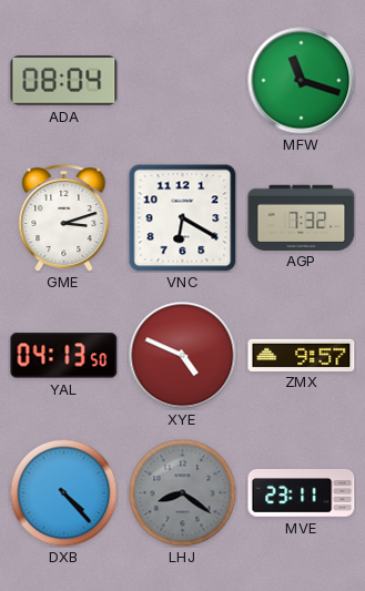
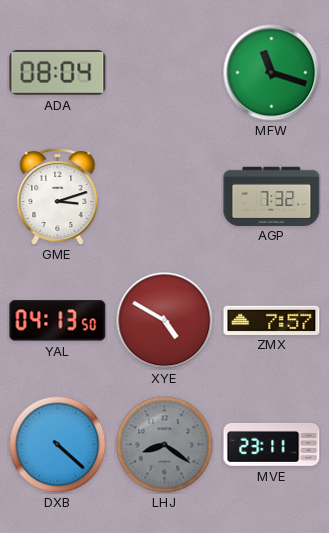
VNC: 6:20 -> none
XYE: 4:49 -> 4:50
ZMX: 9:57 -> 7:57
DXB: 4:23 -> 4:22
